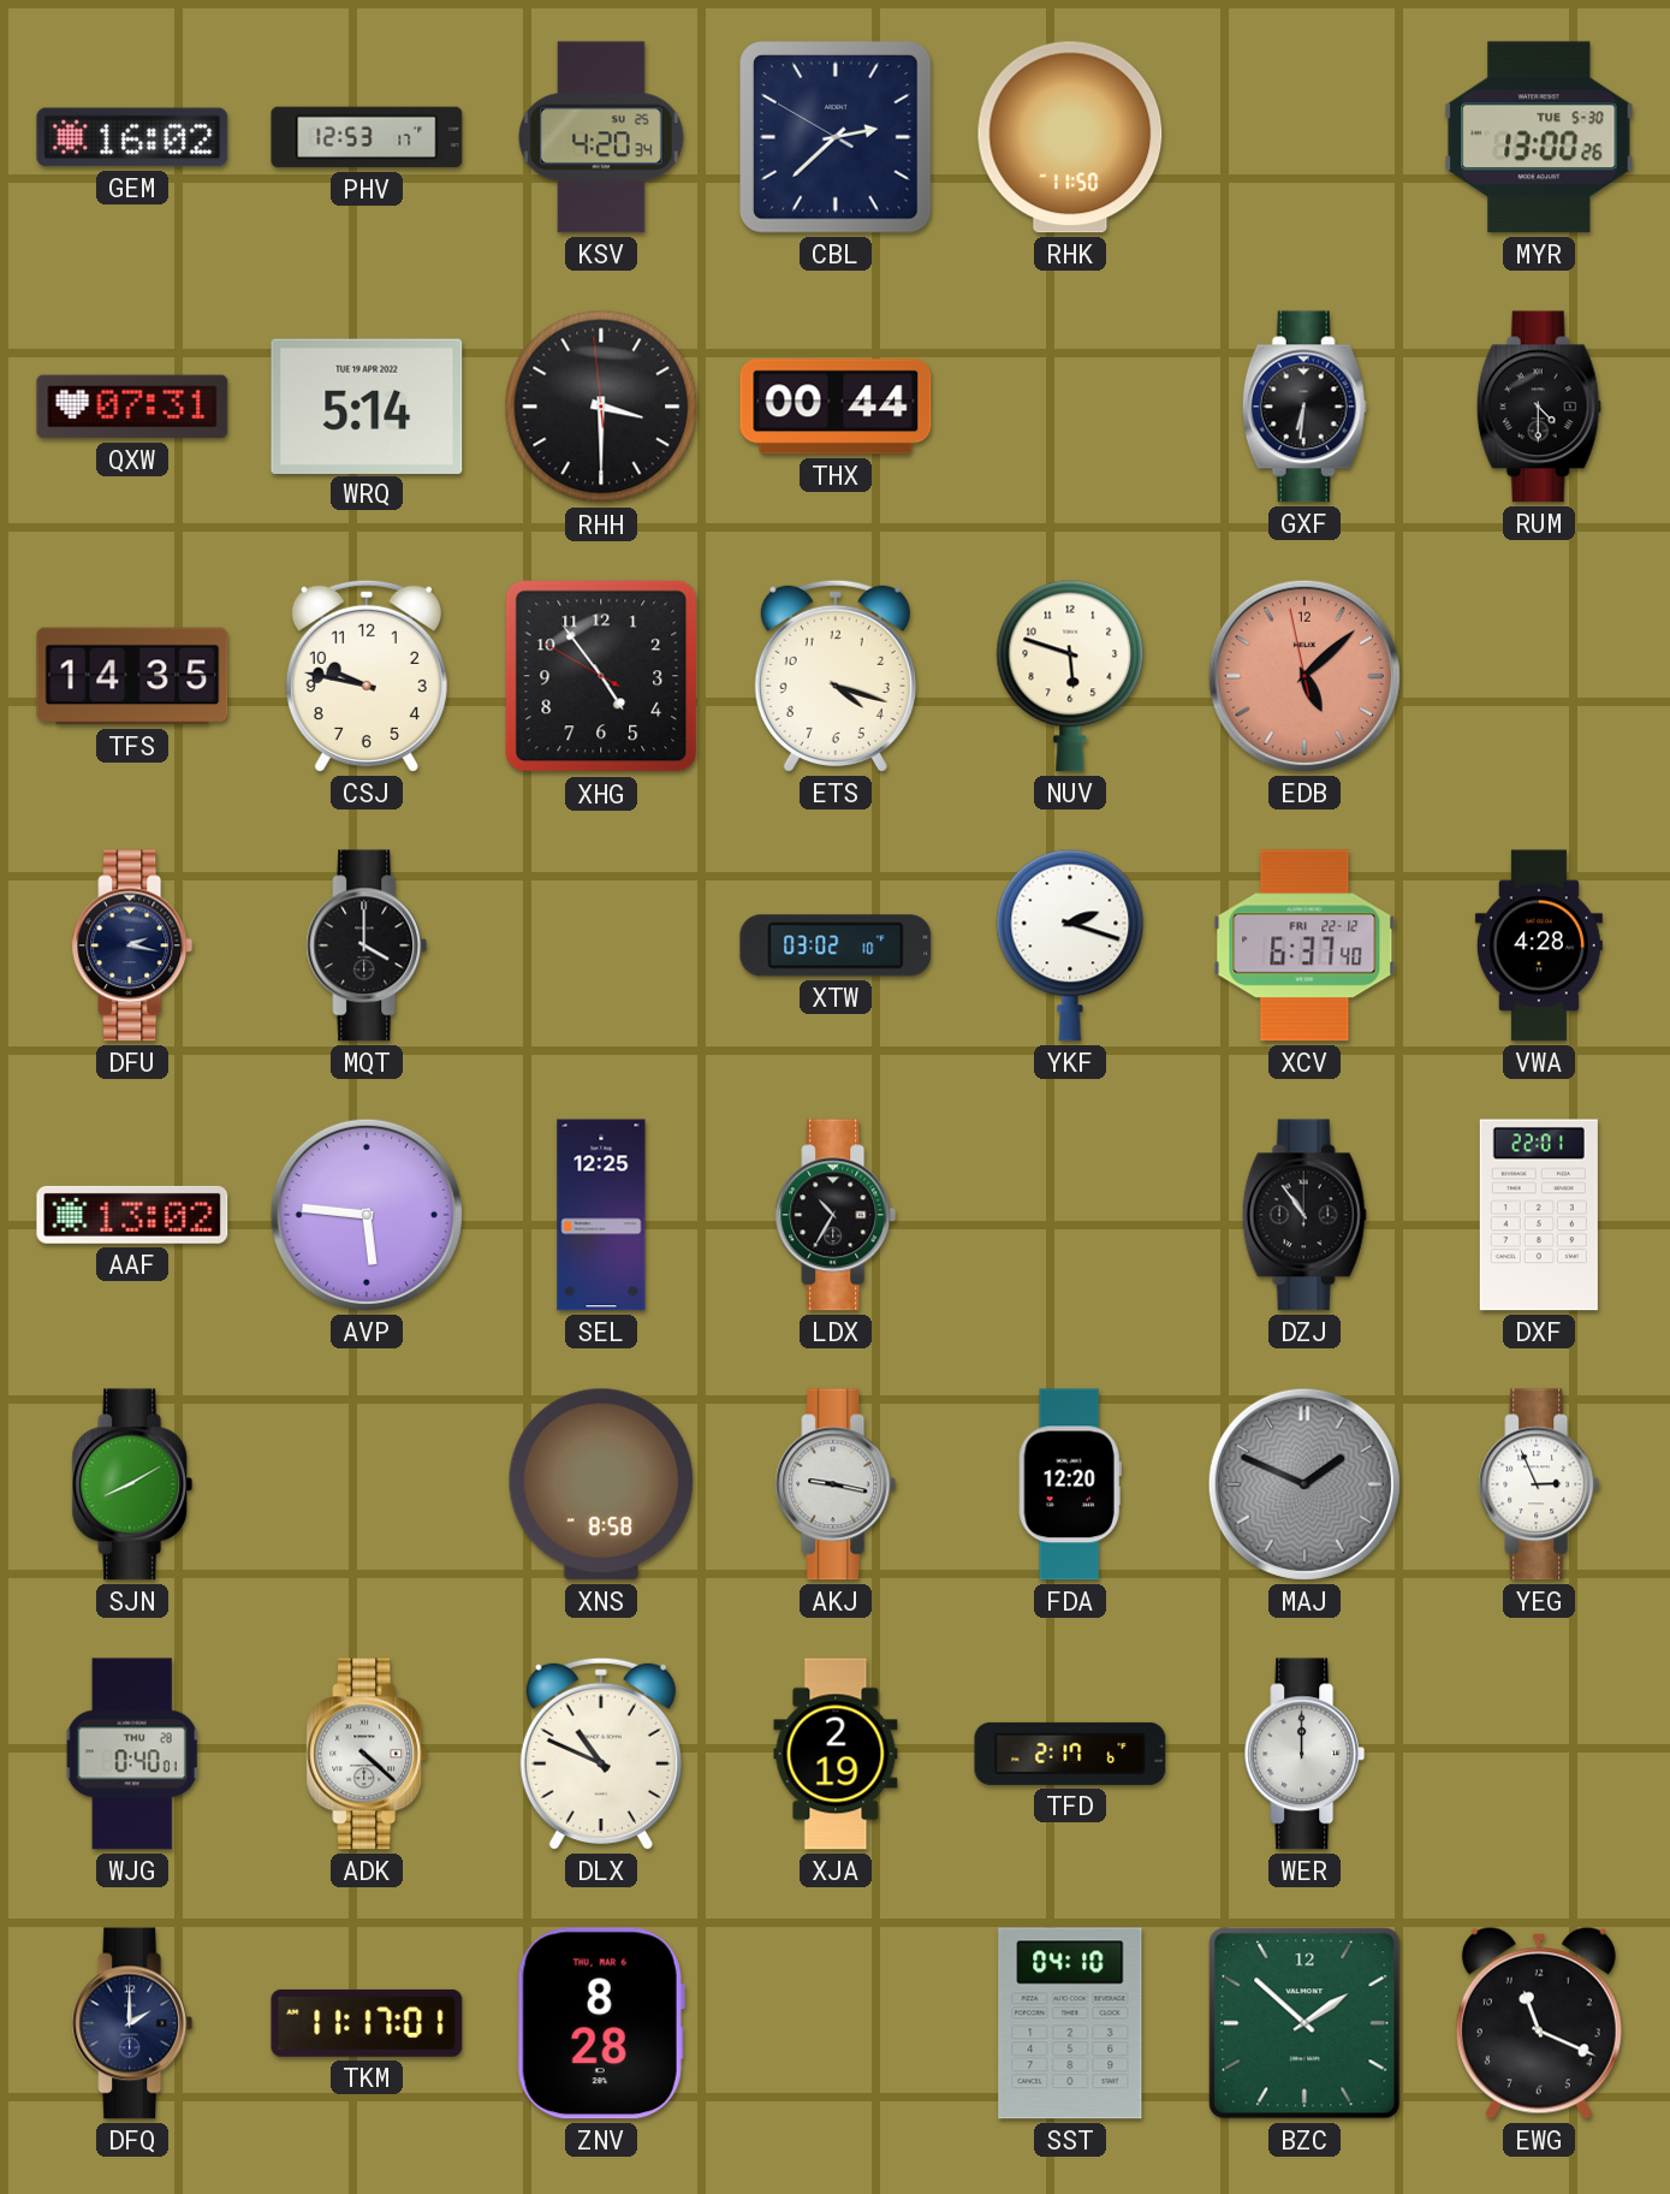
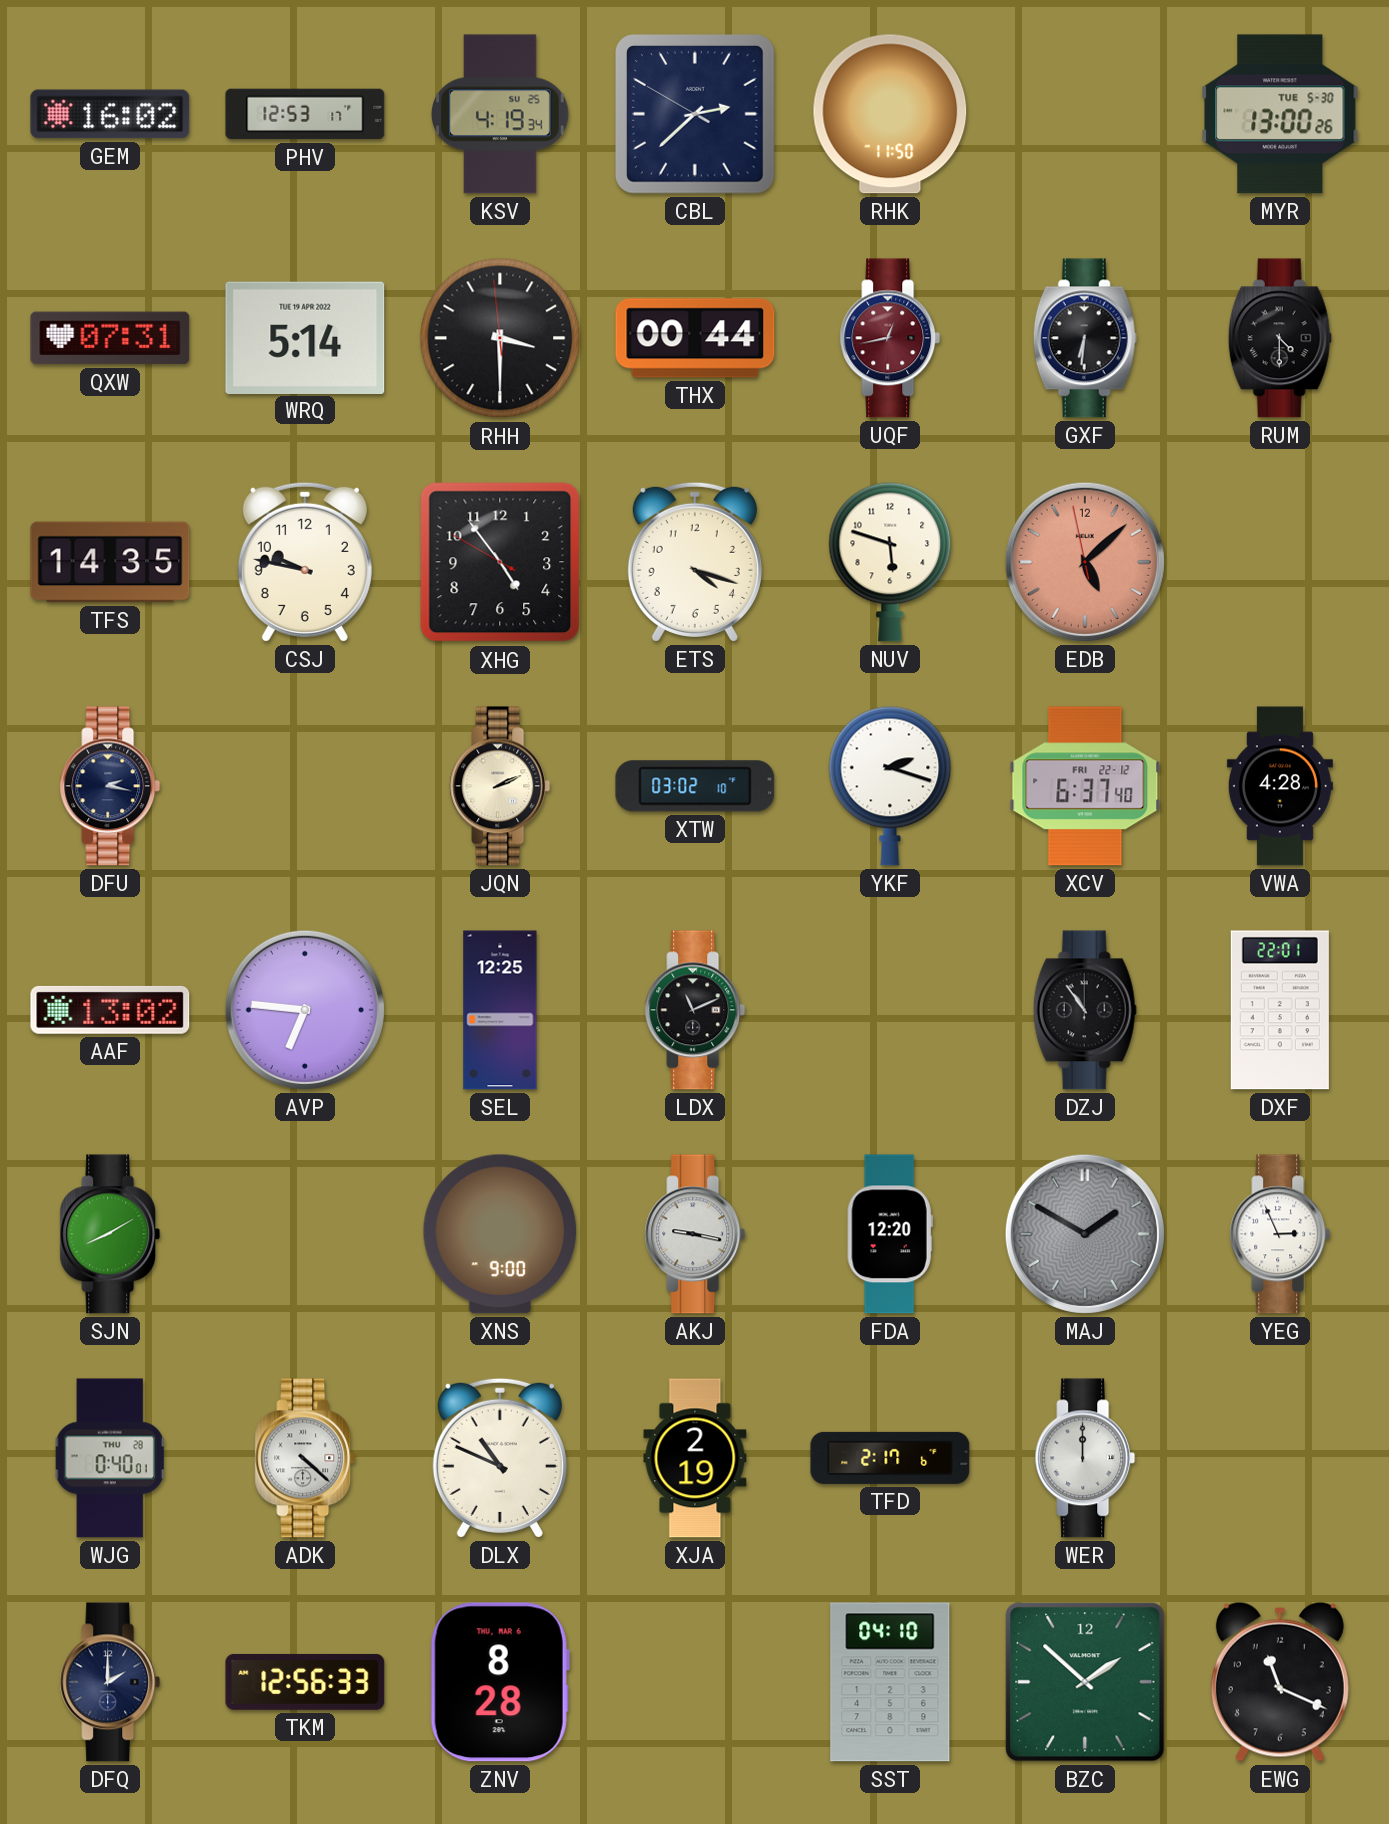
KSV: 4:20 -> 4:19
UQF: none -> 12:43
MQT: 4:00 -> none
JQN: none -> 2:11
AVP: 5:46 -> 6:46
LDX: 10:35 -> 11:11
XNS: 8:58 -> 9:00
MAJ: 1:49 -> 1:50
TKM: 11:17 -> 12:56
